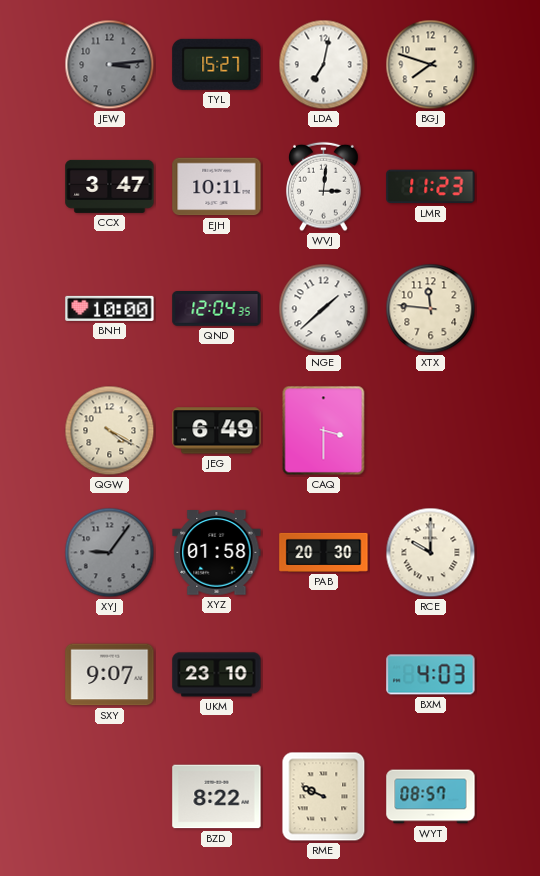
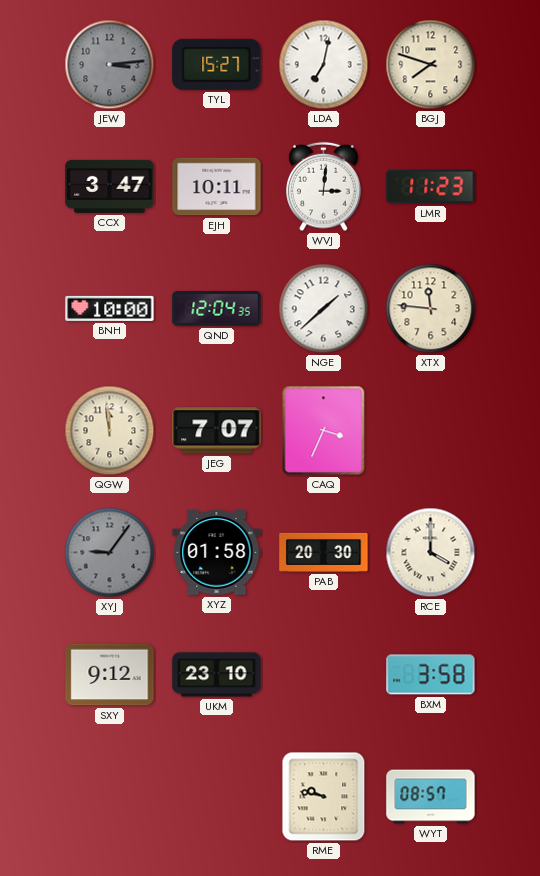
QGW: 4:20 -> 11:59
JEG: 6:49 -> 7:07
CAQ: 3:30 -> 3:34
RCE: 10:00 -> 4:00
SXY: 9:07 -> 9:12
BXM: 4:03 -> 3:58
BZD: 8:22 -> none
RME: 9:49 -> 9:47
